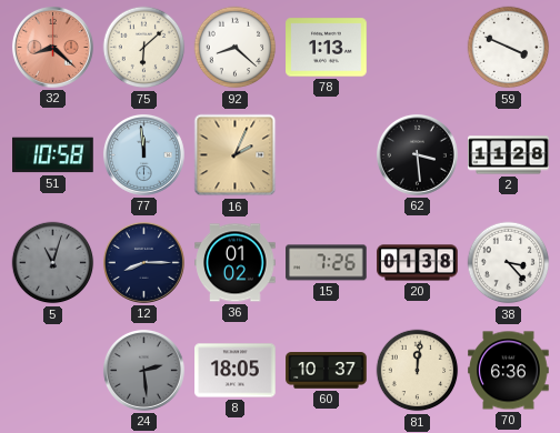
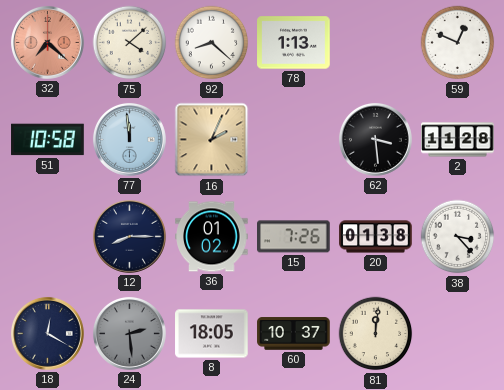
32: 8:22 -> 7:22
75: 6:08 -> 4:08
59: 3:49 -> 12:49
5: 11:03 -> none
18: none -> 12:20
70: 6:36 -> none
